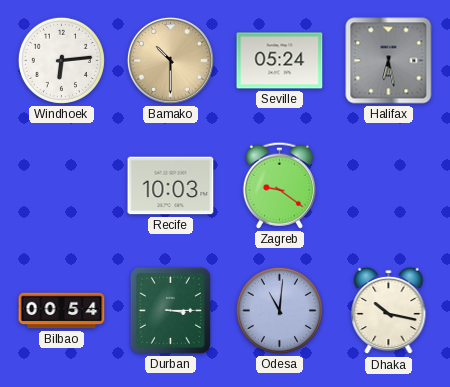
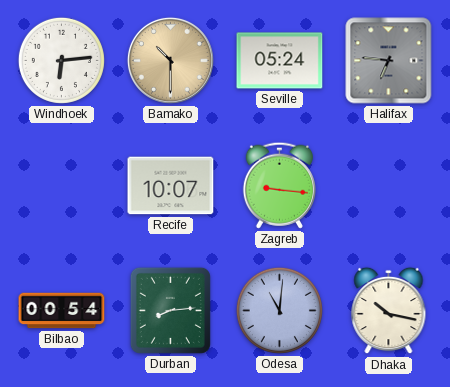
Halifax: 6:28 -> 6:46
Recife: 10:03 -> 10:07
Zagreb: 9:21 -> 9:16
Durban: 3:15 -> 8:14
